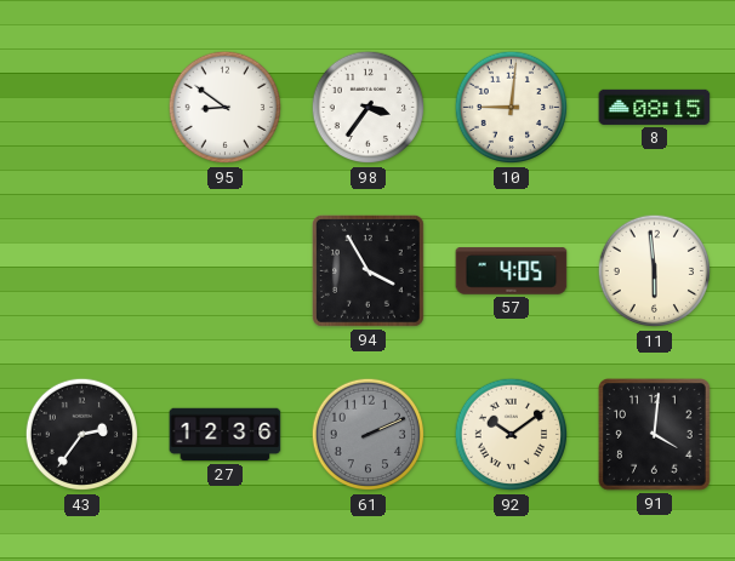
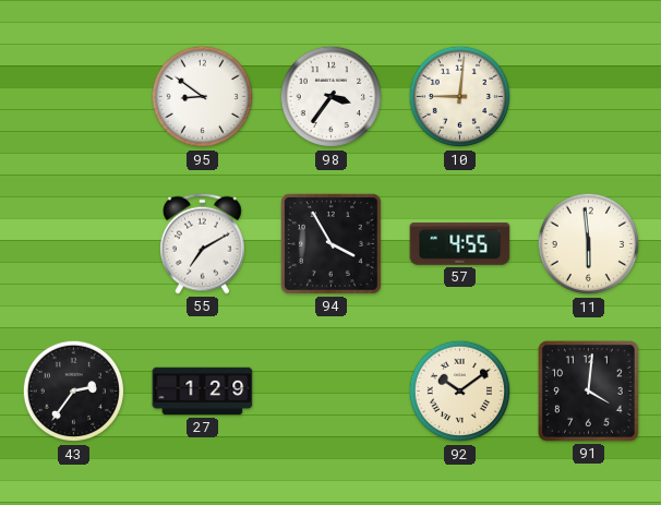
8: 08:15 -> none
55: none -> 7:10
57: 4:05 -> 4:55
27: 12:36 -> 1:29
61: 2:11 -> none
